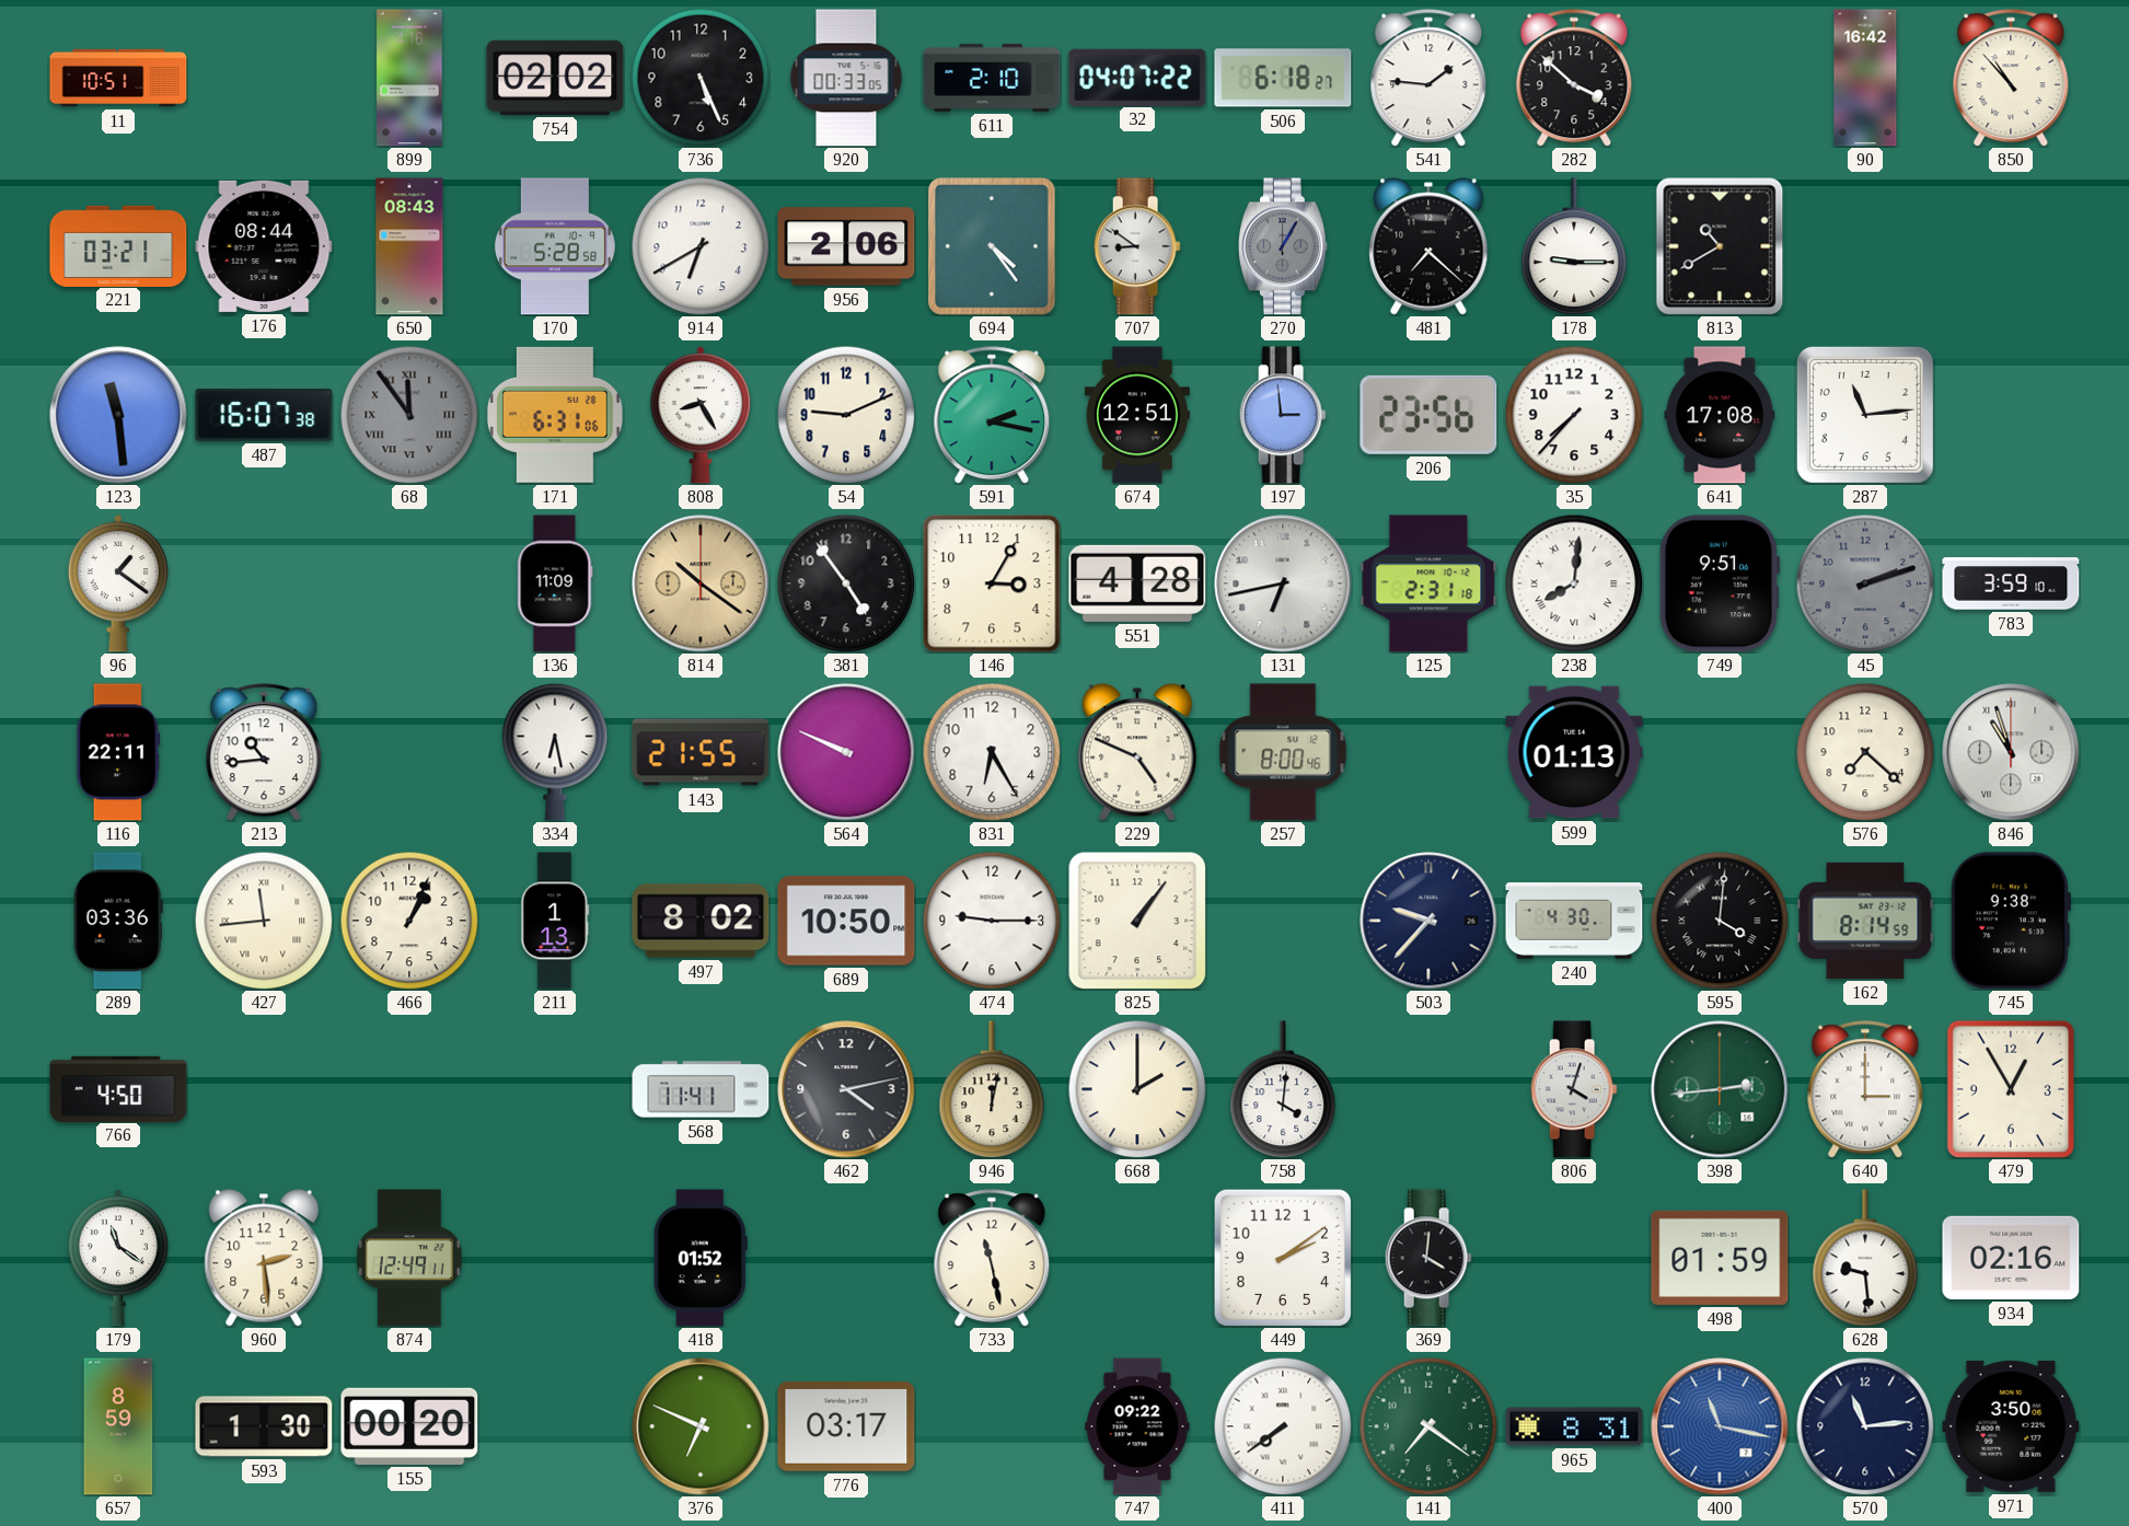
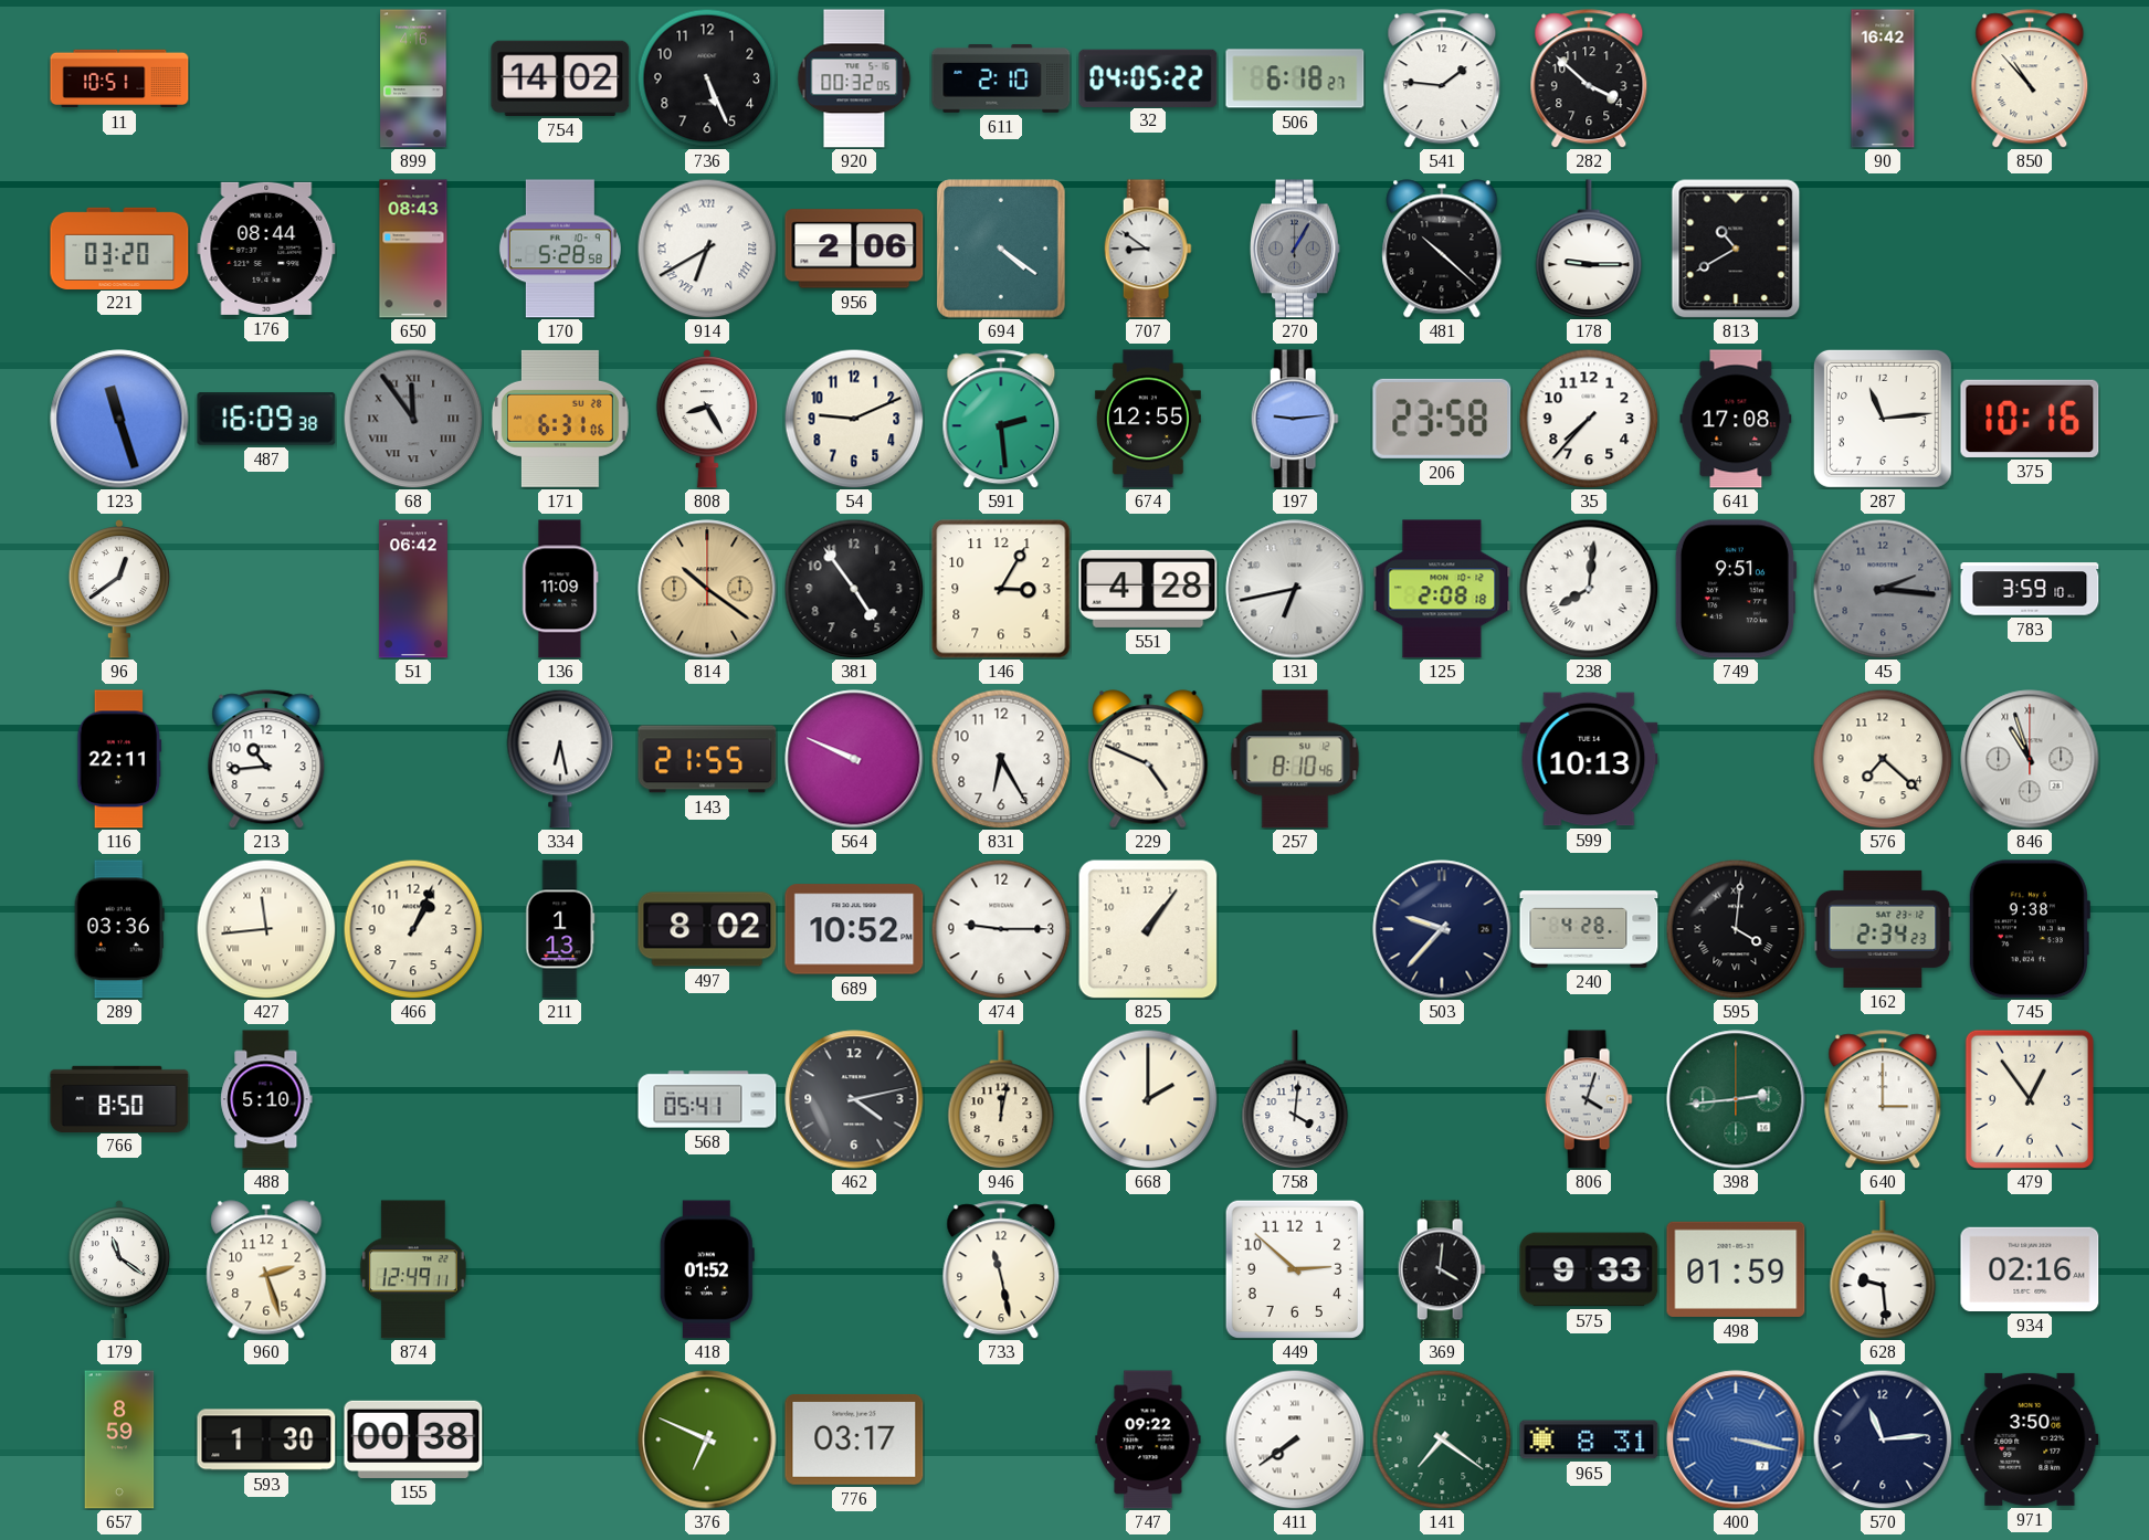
754: 02:02 -> 14:02
920: 00:33 -> 00:32
32: 04:07 -> 04:05
221: 03:21 -> 03:20
914 numerals: Arabic -> Roman
694: 4:24 -> 4:21
481: 7:22 -> 10:22
123: 11:29 -> 11:27
487: 16:07 -> 16:09
591: 2:17 -> 2:29
674: 12:51 -> 12:55
197: 2:59 -> 9:14
206: 23:56 -> 23:58
375: none -> 10:16
96: 1:21 -> 12:39
51: none -> 06:42
125: 2:31 -> 2:08
45: 2:12 -> 2:16
257: 8:00 -> 8:10
599: 01:13 -> 10:13
689: 10:50 -> 10:52
240: 4:30 -> 4:28
162: 8:14 -> 2:34
766: 4:50 -> 8:50
488: none -> 5:10
568: 11:41 -> 05:41
479: 12:55 -> 12:54
960: 2:29 -> 2:27
449: 2:09 -> 2:52
575: none -> 9:33
155: 00:20 -> 00:38
400: 11:17 -> 3:17
